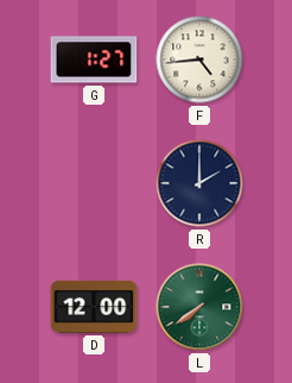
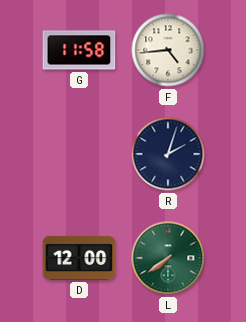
G: 1:27 -> 11:58
R: 2:00 -> 2:03
